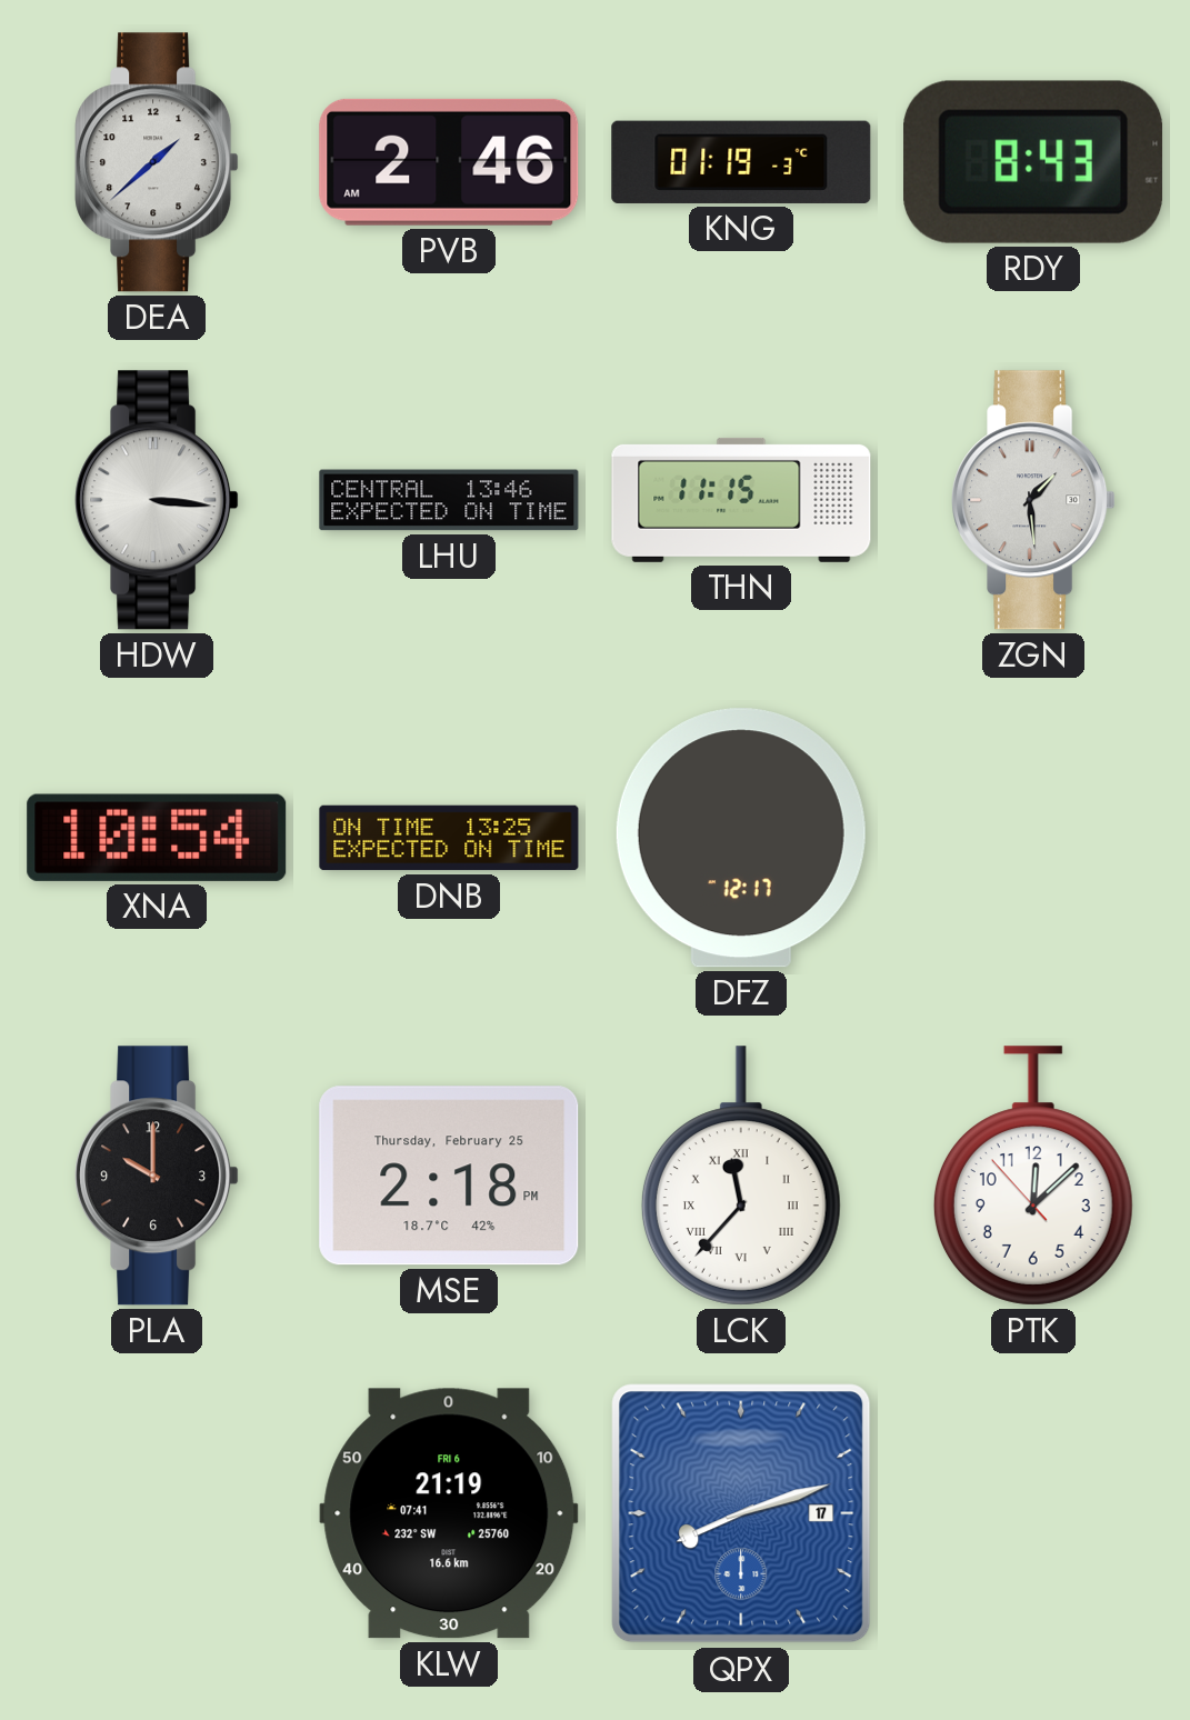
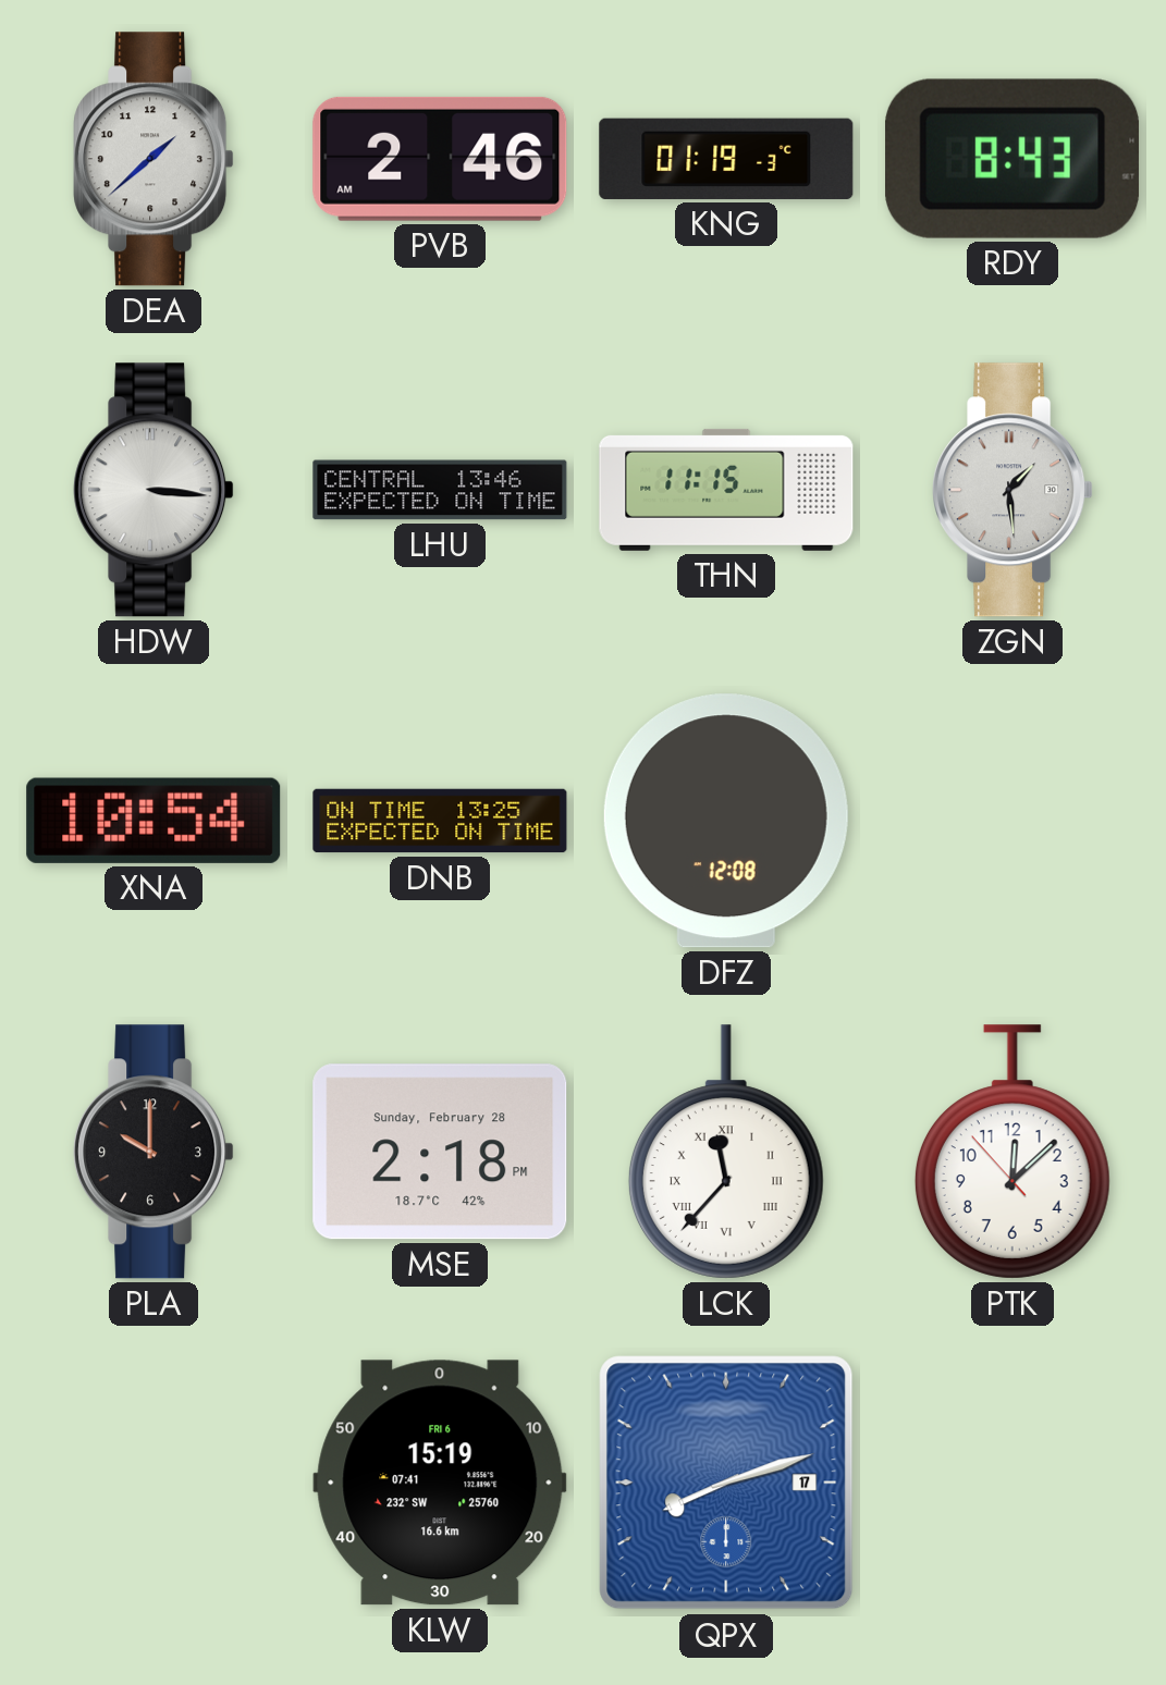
DFZ: 12:17 -> 12:08
MSE date: Thursday, February 25 -> Sunday, February 28
KLW: 21:19 -> 15:19
